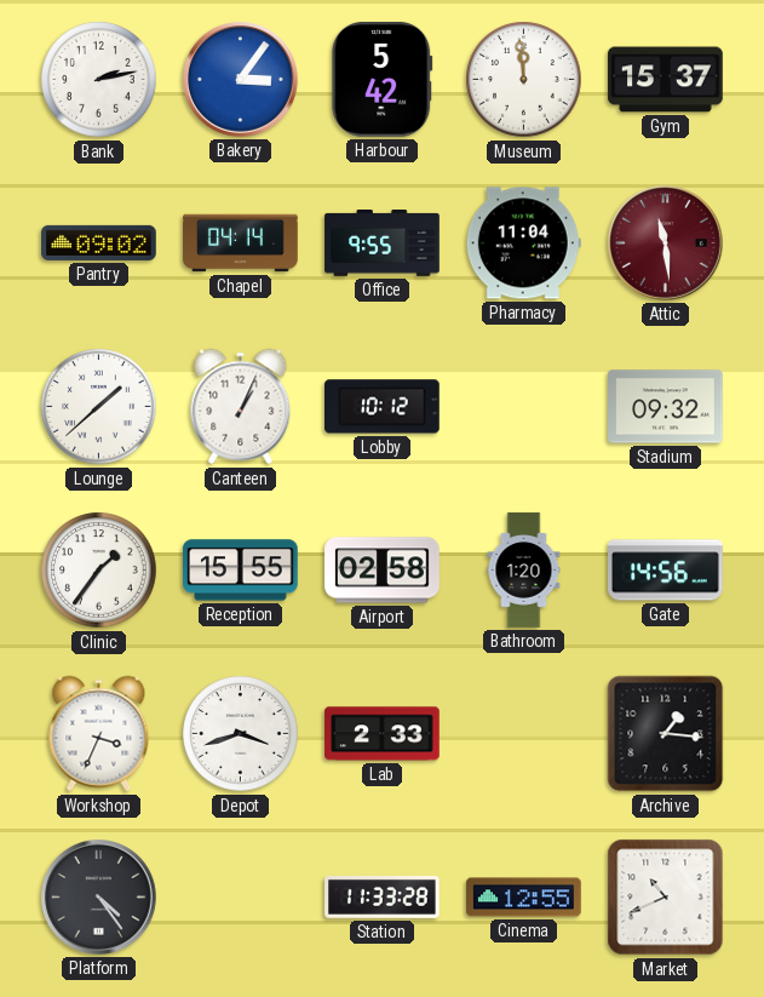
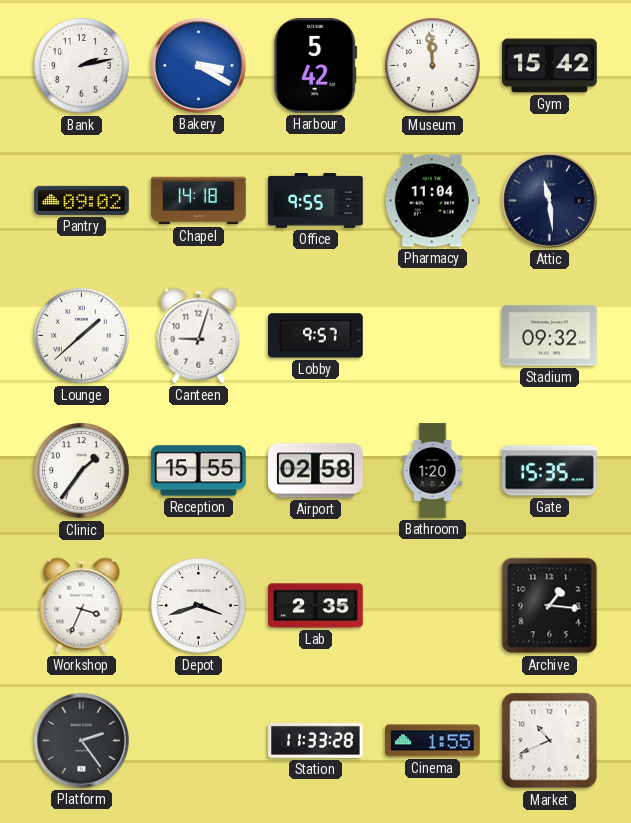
Bakery: 3:06 -> 3:20
Gym: 15:37 -> 15:42
Chapel: 04:14 -> 14:18
Attic dial: burgundy -> navy
Canteen: 1:04 -> 9:03
Lobby: 10:12 -> 9:57
Gate: 14:56 -> 15:35
Lab: 2:33 -> 2:35
Platform: 4:24 -> 2:24
Cinema: 12:55 -> 1:55
